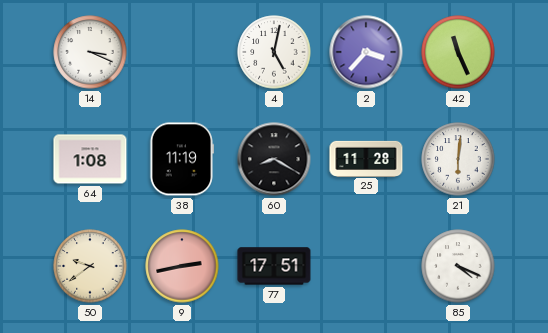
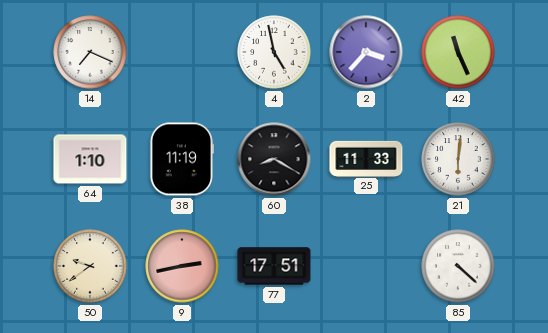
14: 3:19 -> 7:19
4: 5:02 -> 4:58
64: 1:08 -> 1:10
25: 11:28 -> 11:33
85: 4:19 -> 4:22
